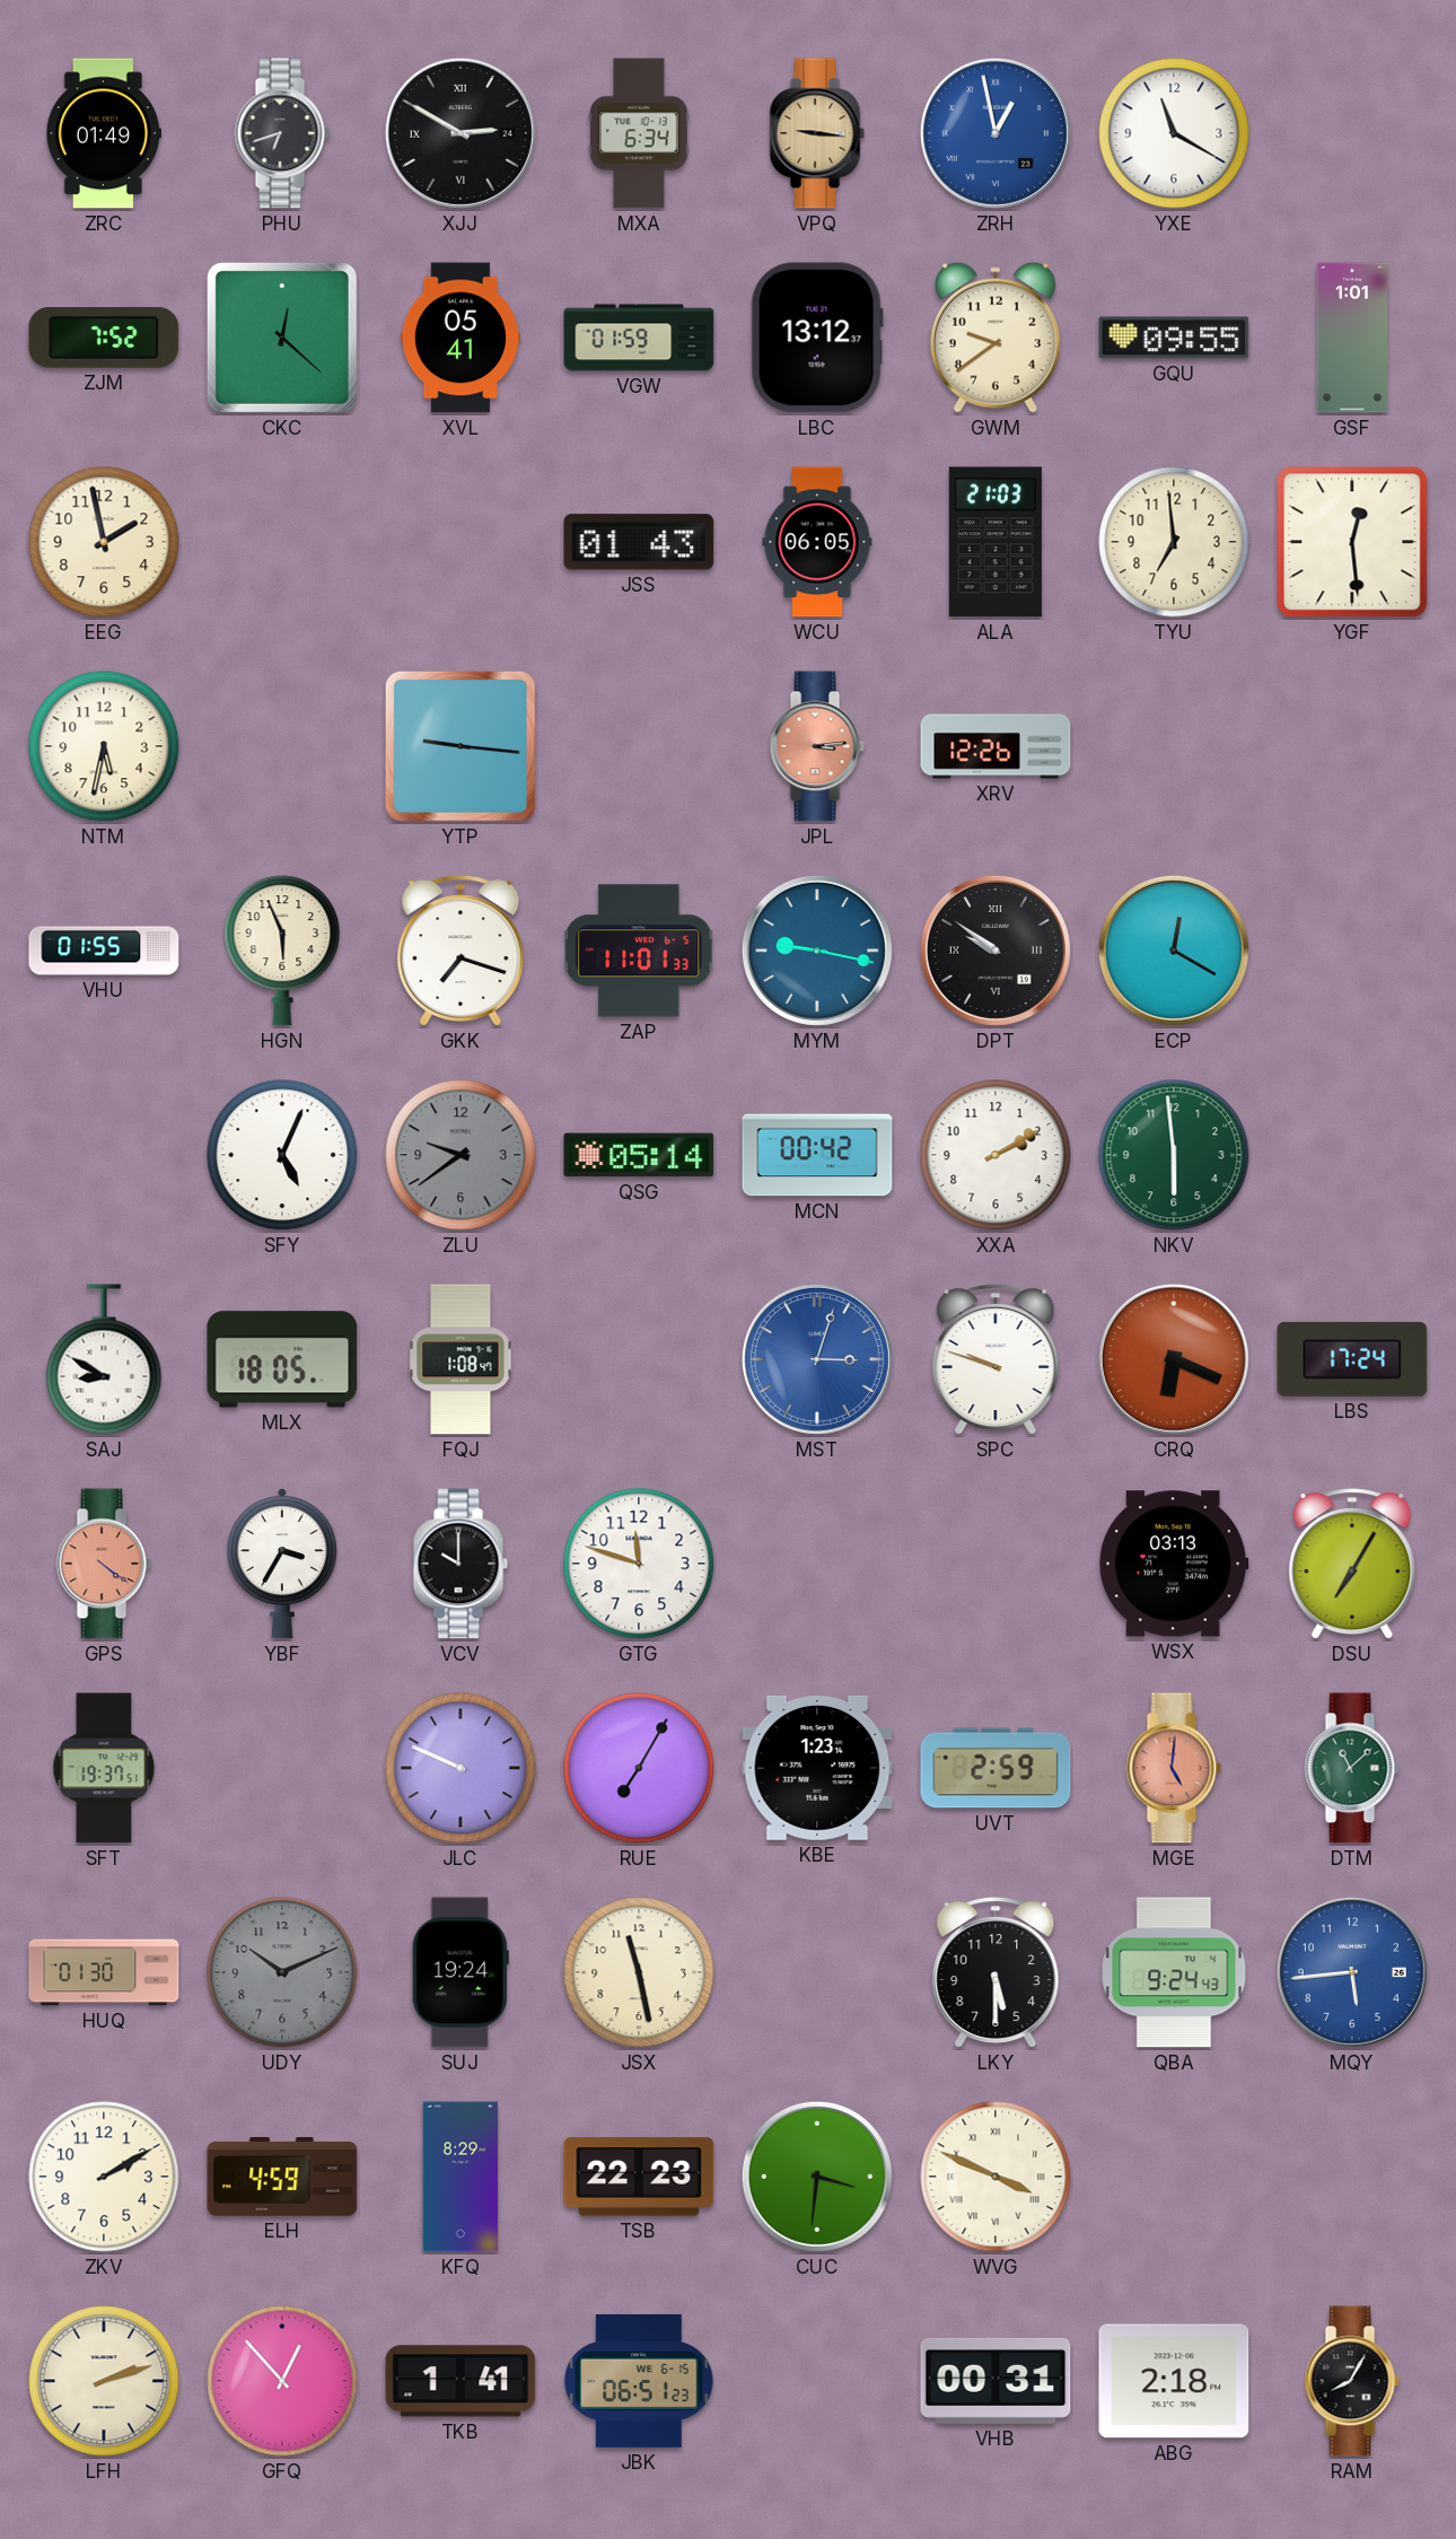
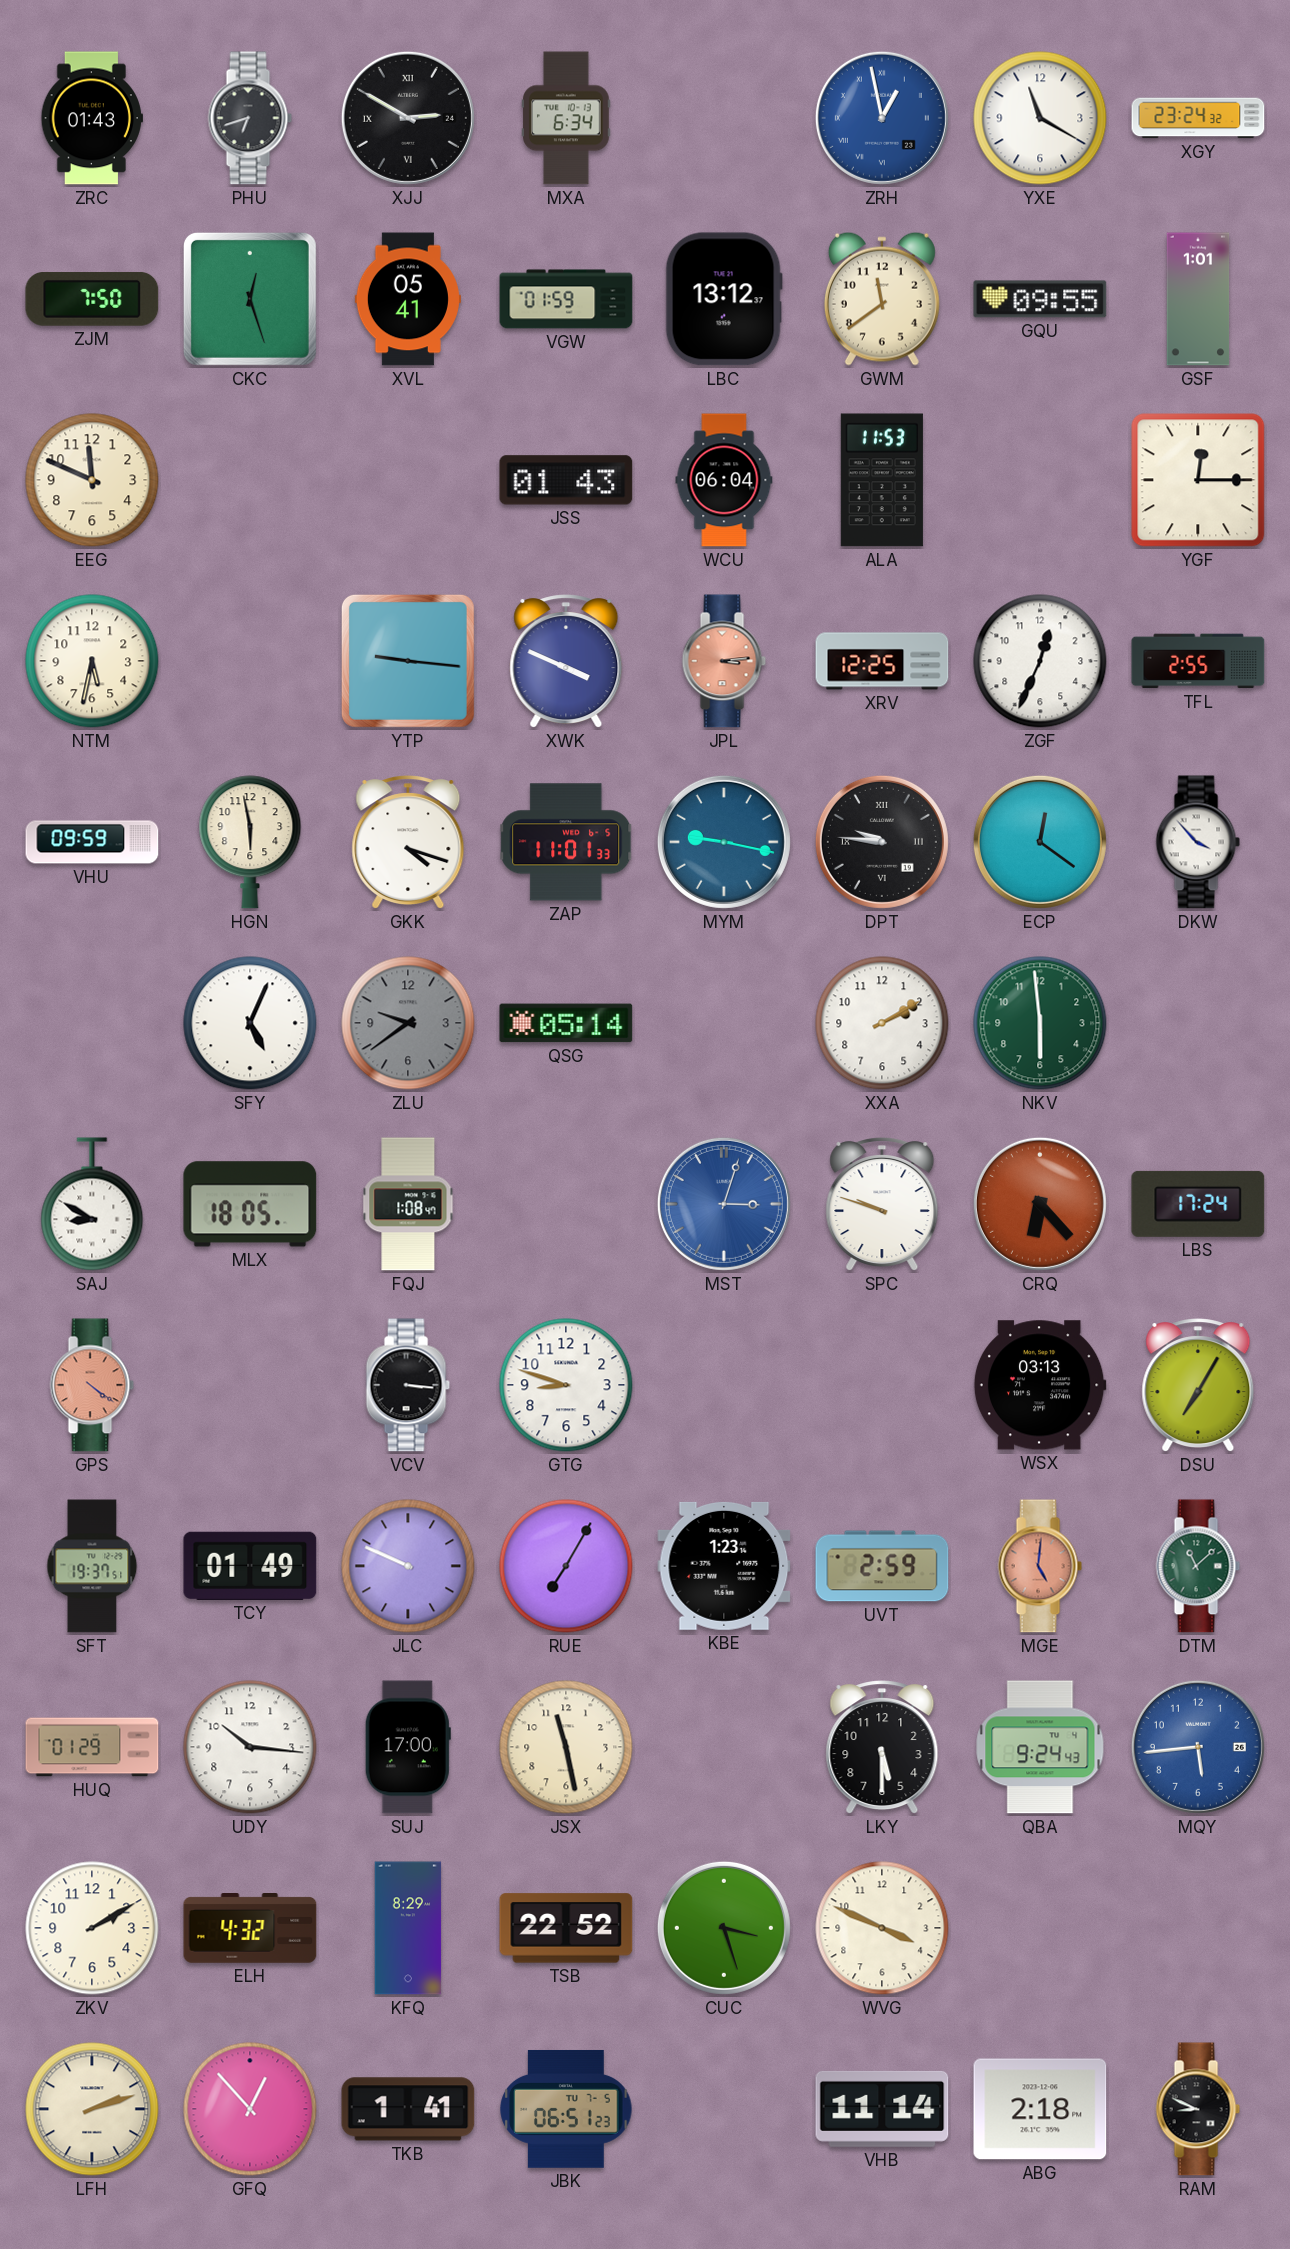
ZRC: 01:49 -> 01:43
VPQ: 9:16 -> none
XGY: none -> 23:24
ZJM: 7:52 -> 7:50
CKC: 12:22 -> 12:27
GWM: 9:39 -> 11:39
EEG: 1:58 -> 11:49
WCU: 06:05 -> 06:04
ALA: 21:03 -> 11:53
TYU: 6:59 -> none
YGF: 12:29 -> 12:15
XWK: none -> 3:49
XRV: 12:26 -> 12:25
ZGF: none -> 12:34
TFL: none -> 2:55
VHU: 01:55 -> 09:59
HGN: 5:56 -> 5:58
GKK: 7:18 -> 4:18
DPT: 9:51 -> 9:46
ECP: 12:20 -> 12:21
DKW: none -> 3:53
MCN: 00:42 -> none
CRQ: 6:19 -> 6:23
YBF: 3:35 -> none
VCV: 10:00 -> 3:16
GTG: 11:48 -> 8:48
TCY: none -> 01:49
HUQ: 01:30 -> 01:29
UDY: 10:11 -> 10:16
UDY dial: grey -> white
SUJ: 19:24 -> 17:00
ELH: 4:59 -> 4:32
TSB: 22:23 -> 22:52
CUC: 3:31 -> 3:27
WVG numerals: Roman -> Arabic
JBK date: WE 6-15 -> TU 7-5
VHB: 00:31 -> 11:14
RAM: 8:05 -> 8:49
